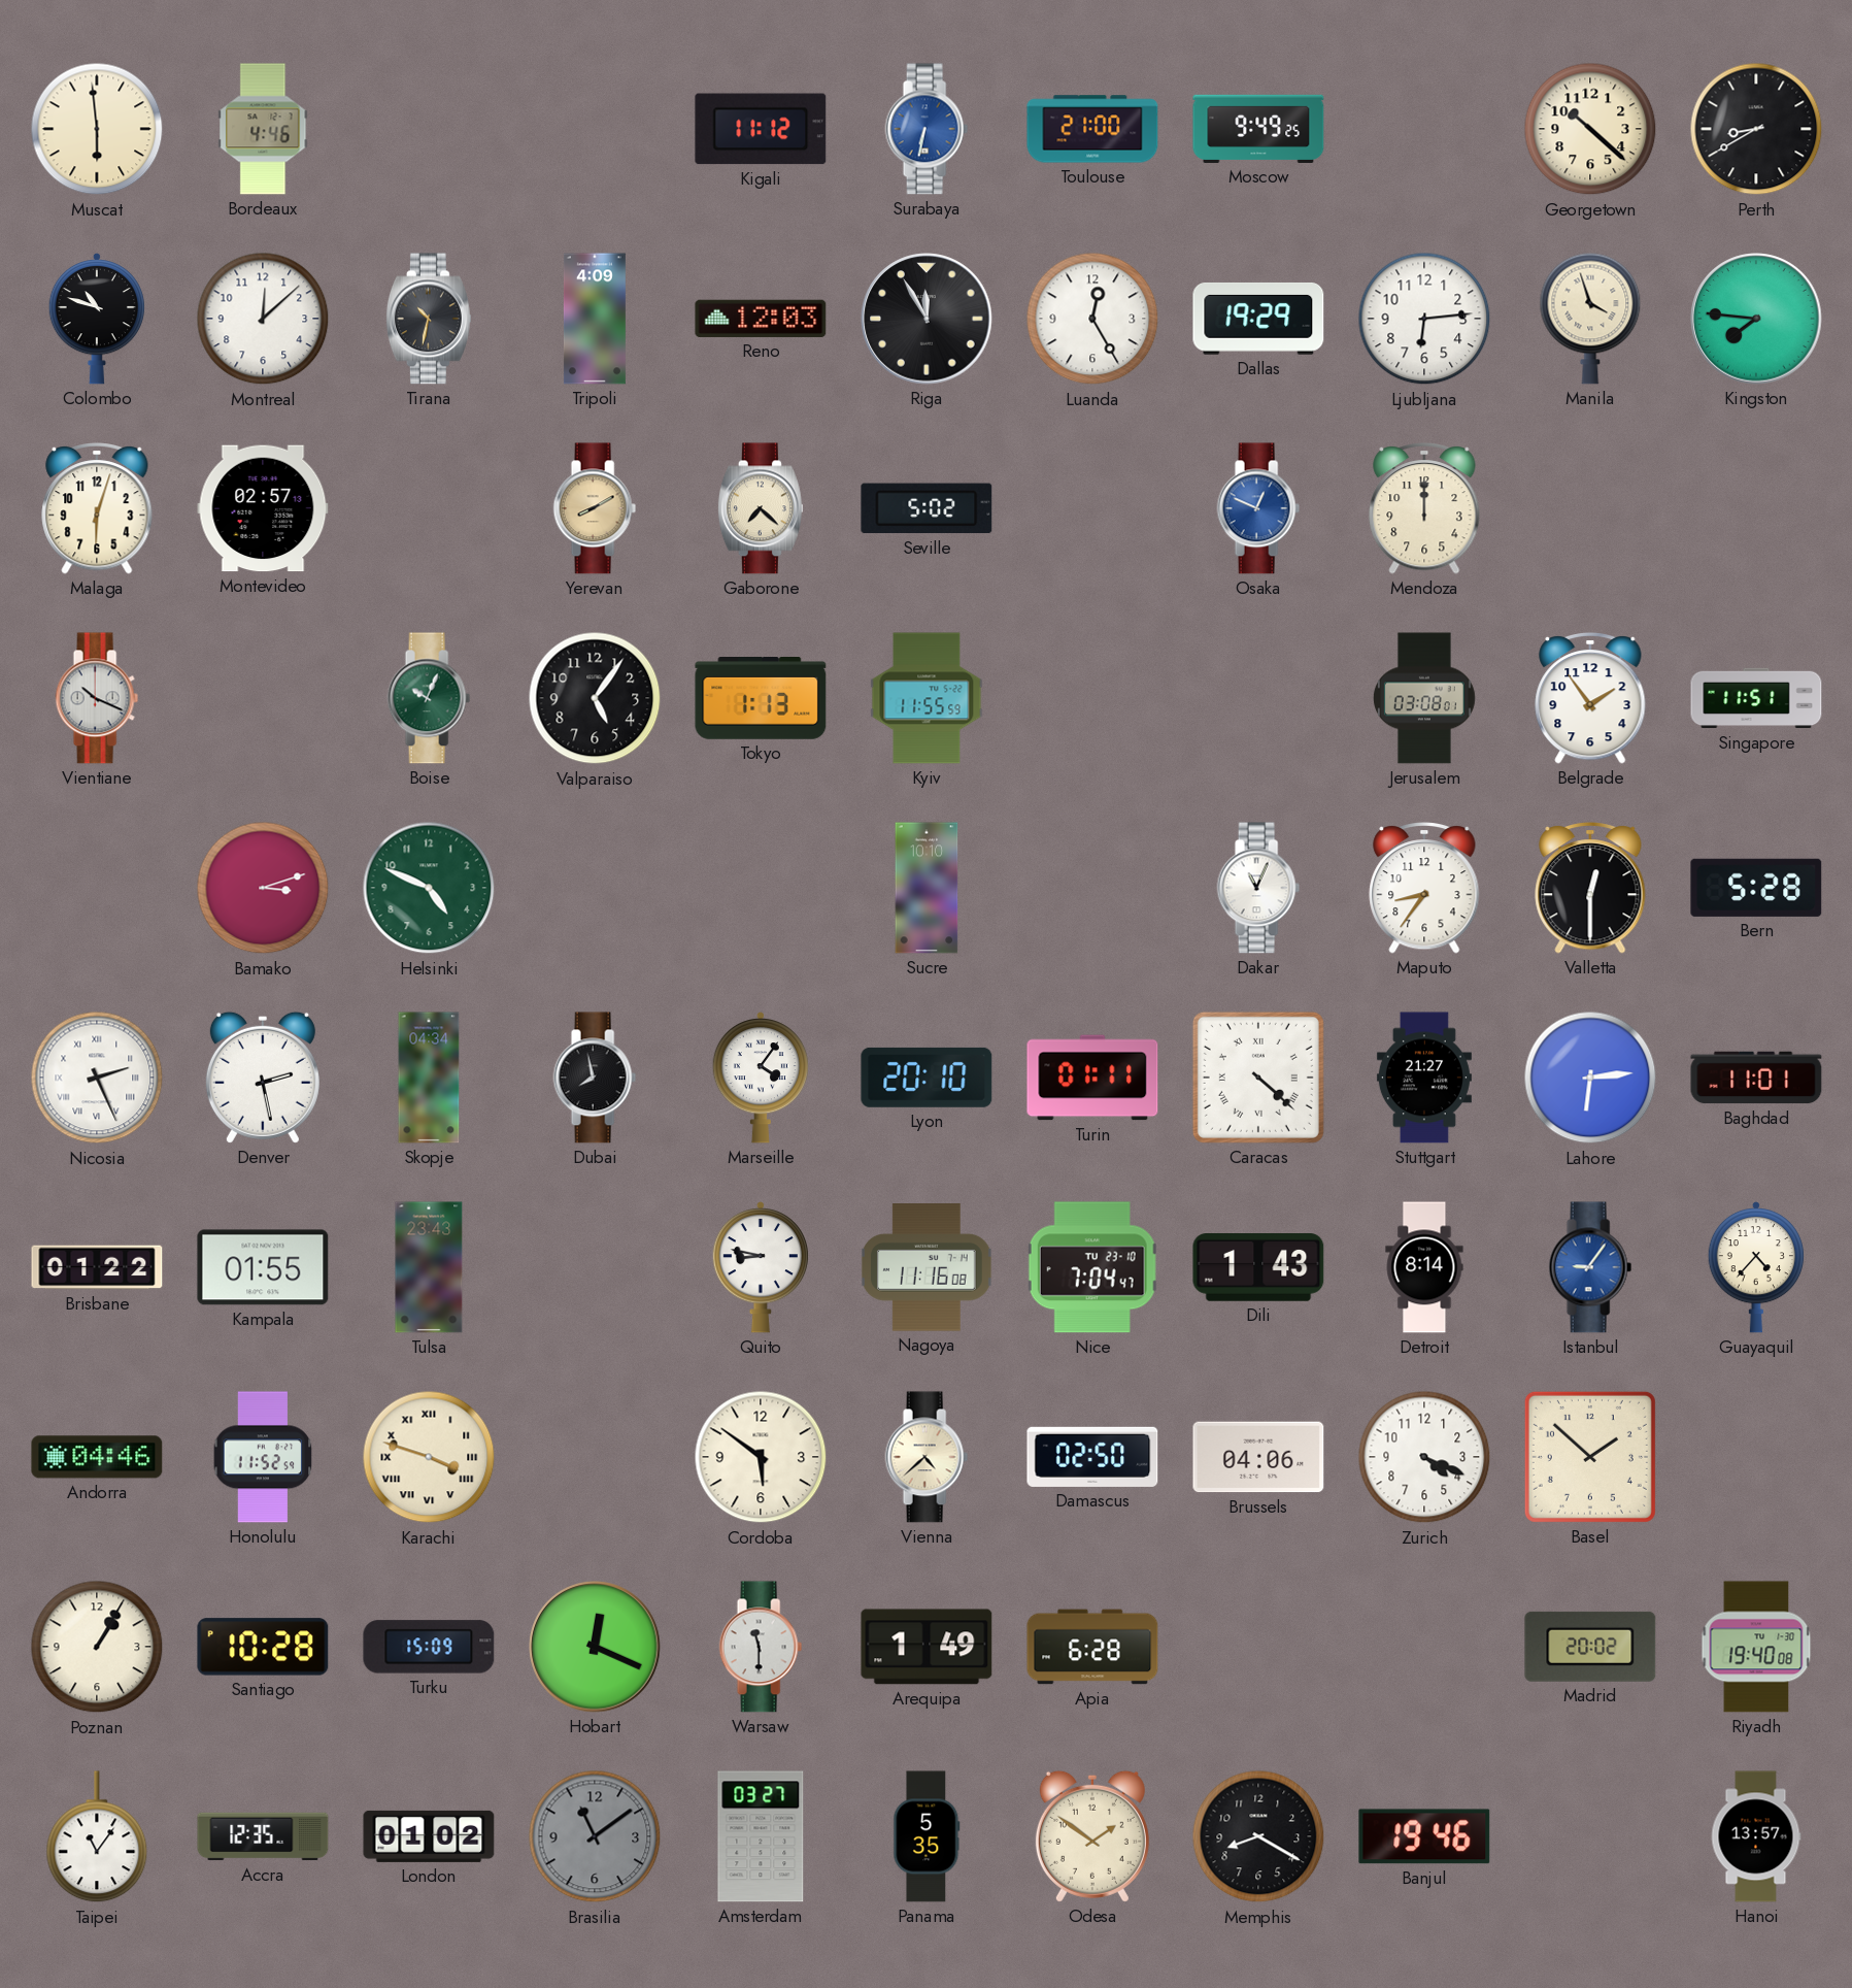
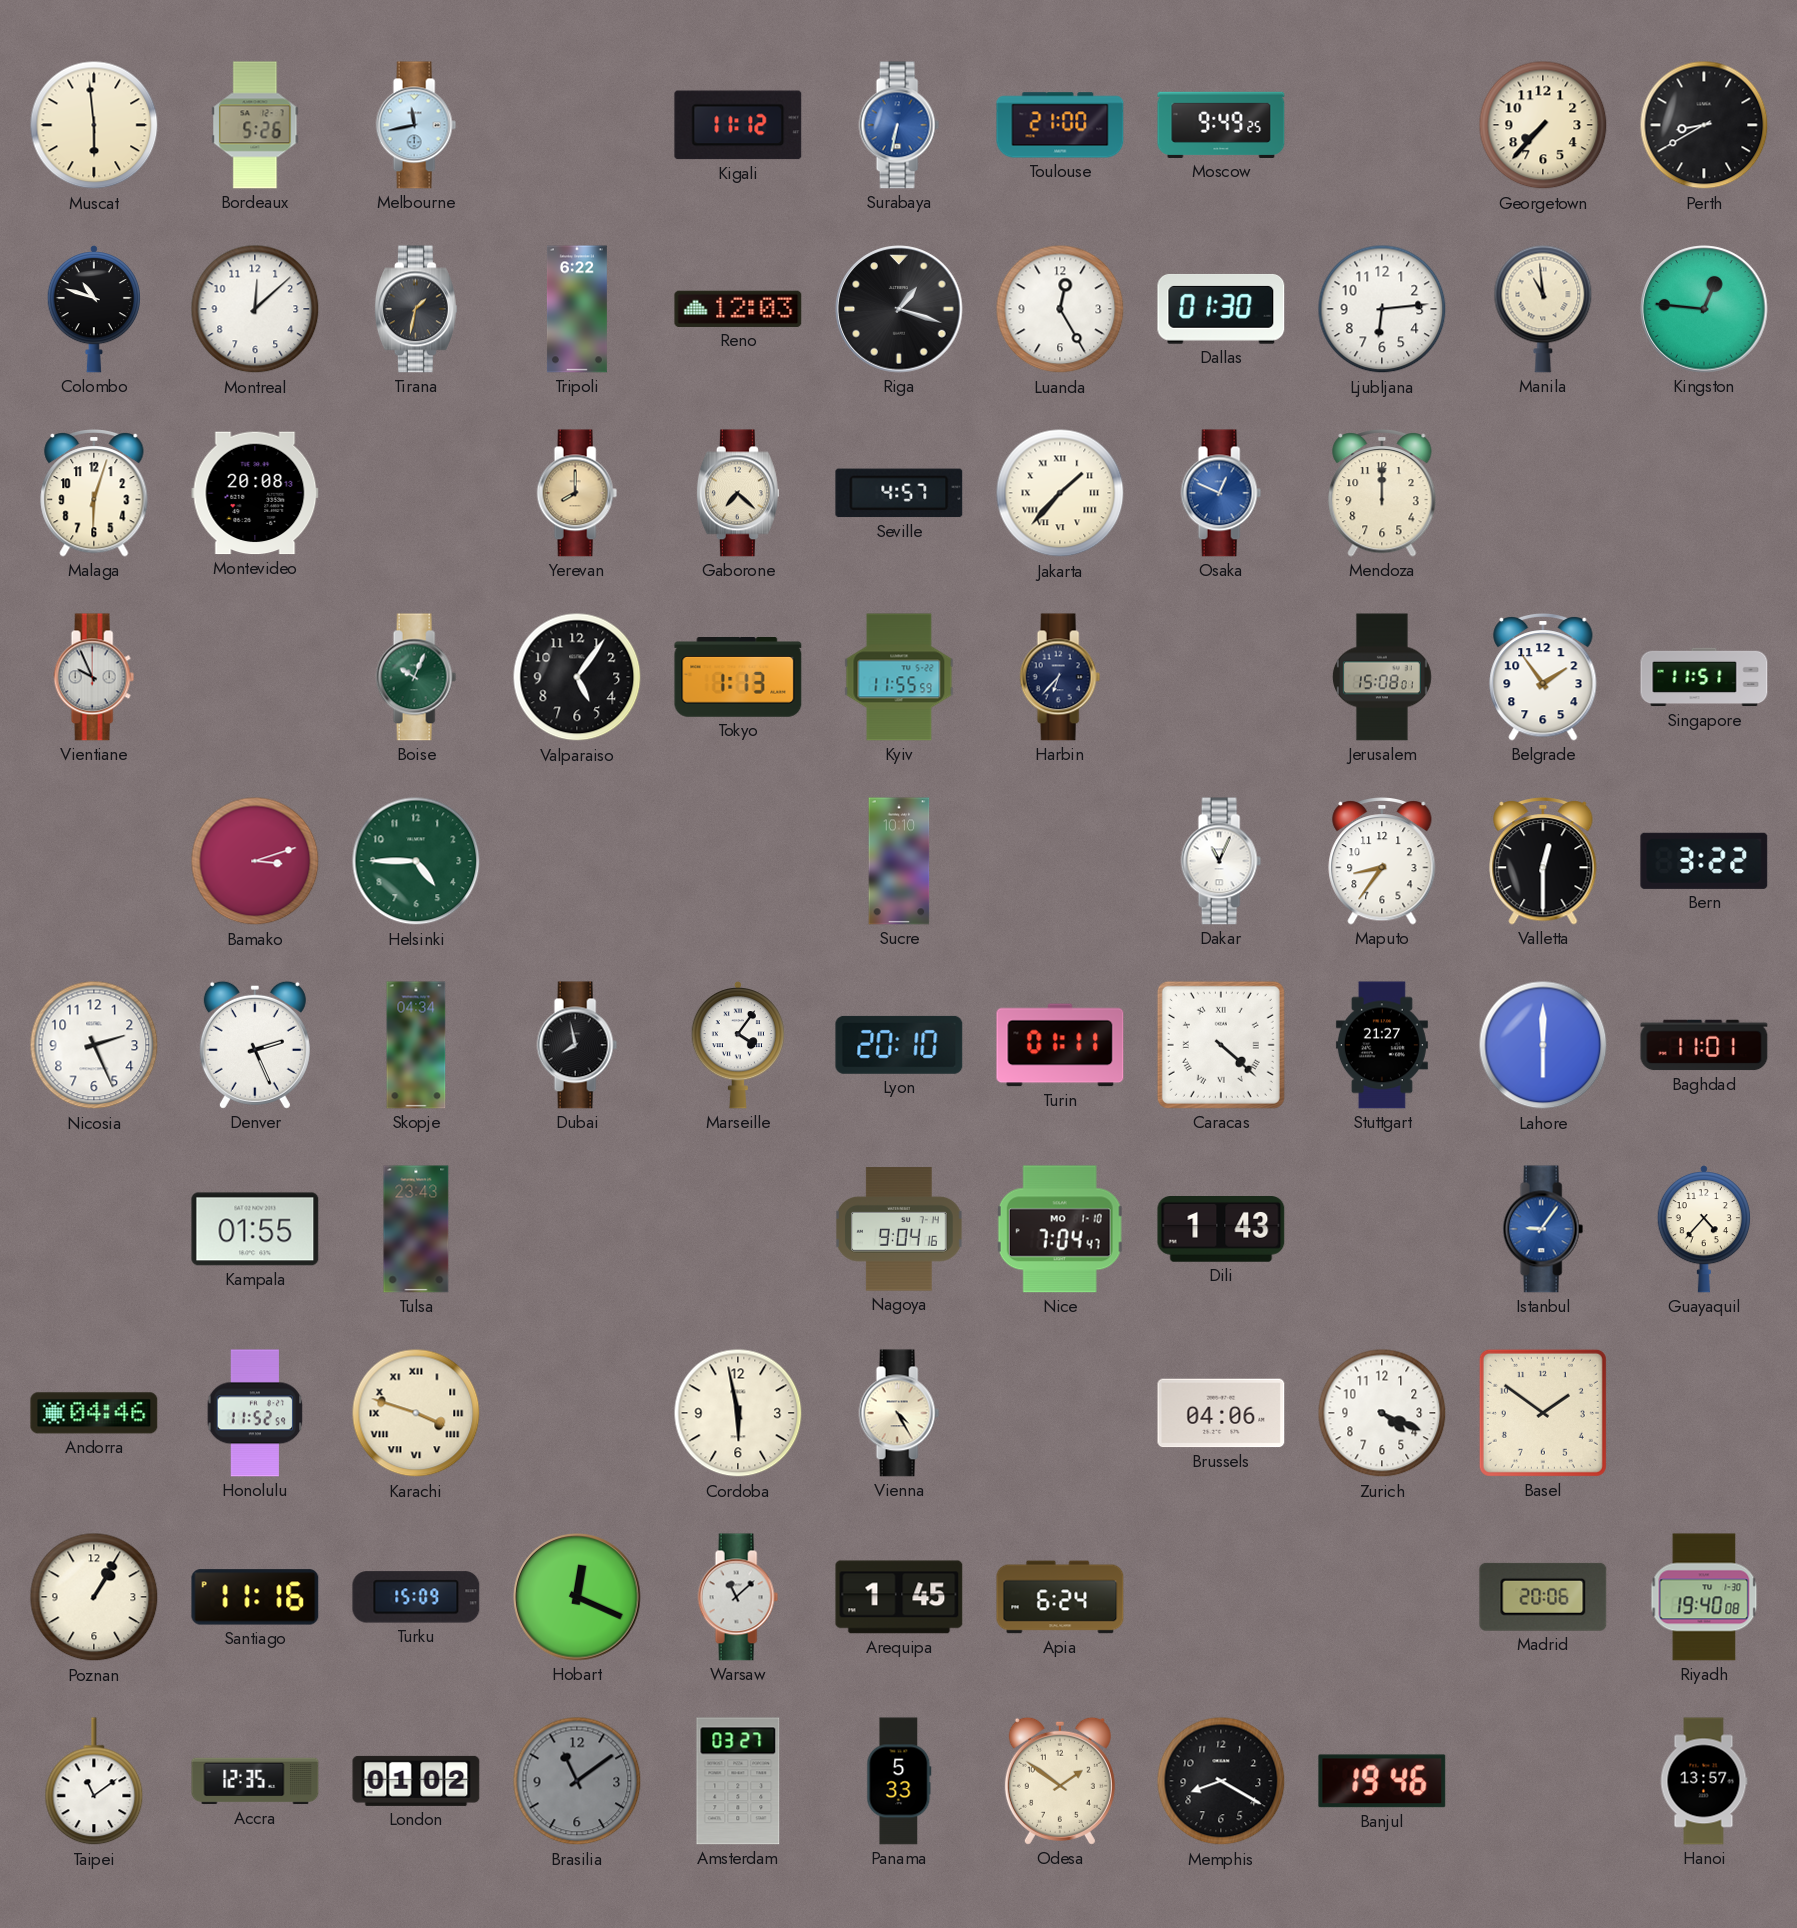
Bordeaux: 4:46 -> 5:26
Melbourne: none -> 11:43
Georgetown: 10:22 -> 7:37
Tirana: 10:32 -> 1:32
Tripoli: 4:09 -> 6:22
Riga: 11:55 -> 1:18
Dallas: 19:29 -> 01:30
Manila: 3:57 -> 10:59
Kingston: 7:46 -> 12:46
Montevideo: 02:57 -> 20:08
Yerevan: 8:10 -> 8:00
Seville: 5:02 -> 4:57
Jakarta: none -> 1:37
Vientiane: 10:19 -> 9:56
Harbin: none -> 6:37
Jerusalem: 03:08 -> 15:08
Helsinki: 4:49 -> 4:45
Bern: 5:28 -> 3:22
Nicosia numerals: Roman -> Arabic
Denver: 2:28 -> 2:26
Lahore: 6:14 -> 6:00
Brisbane: 01:22 -> none
Quito: 8:47 -> none
Nagoya: 11:16 -> 9:04
Nice date: TU 23-10 -> MO 1-10
Detroit: 8:14 -> none
Cordoba: 5:51 -> 5:58
Vienna: 4:38 -> 4:25
Damascus: 02:50 -> none
Basel: 1:52 -> 1:51
Santiago: 10:28 -> 11:16
Warsaw: 11:30 -> 11:08
Arequipa: 1:49 -> 1:45
Apia: 6:28 -> 6:24
Madrid: 20:02 -> 20:06
Taipei: 11:06 -> 11:09
Panama: 5:35 -> 5:33
